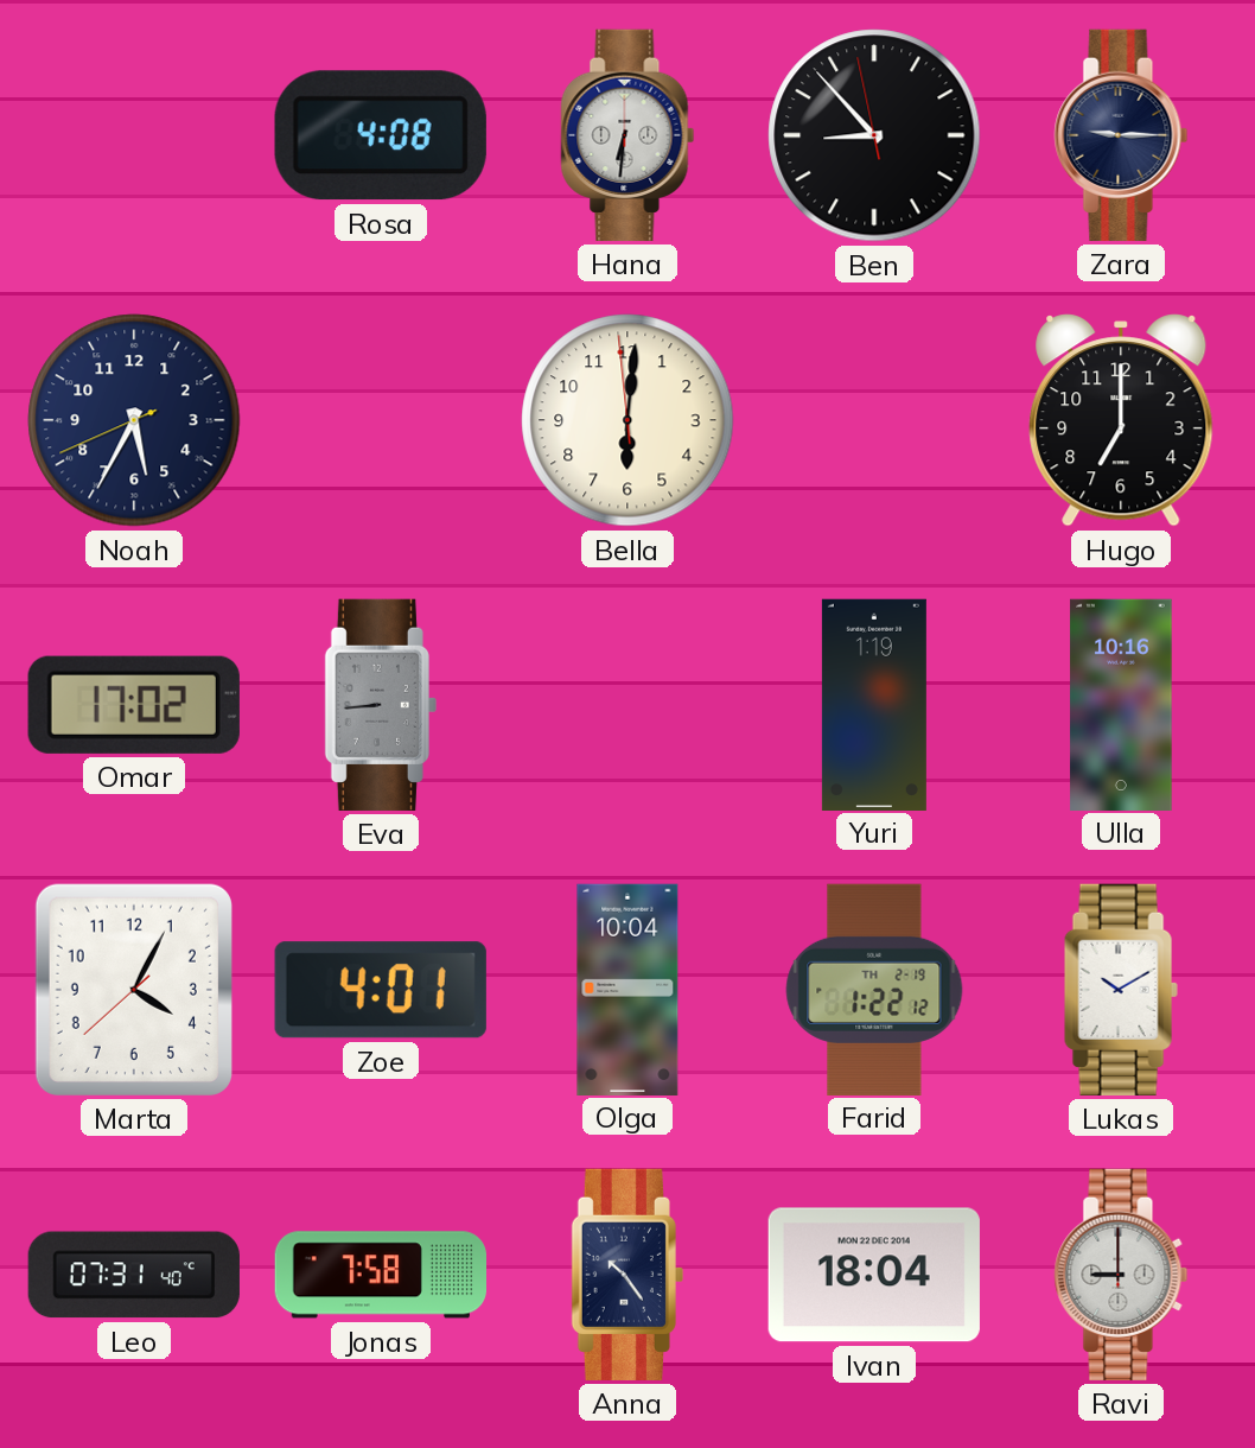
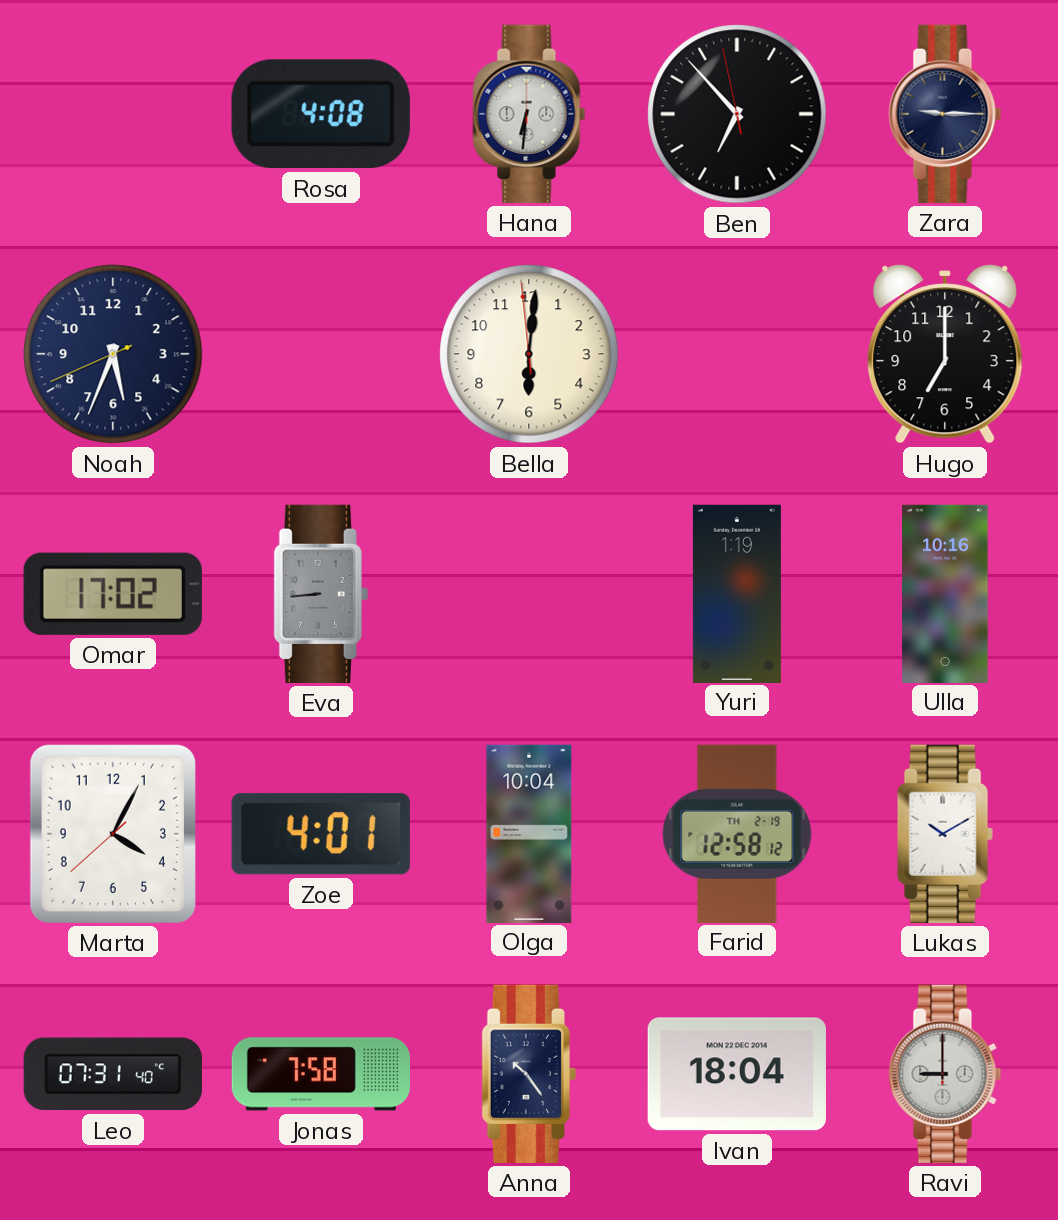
Ben: 8:52 -> 6:52
Noah: 5:34 -> 5:33
Farid: 1:22 -> 12:58
